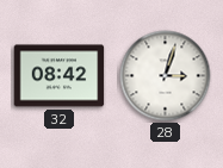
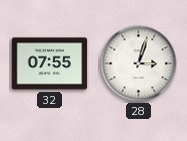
32: 08:42 -> 07:55
